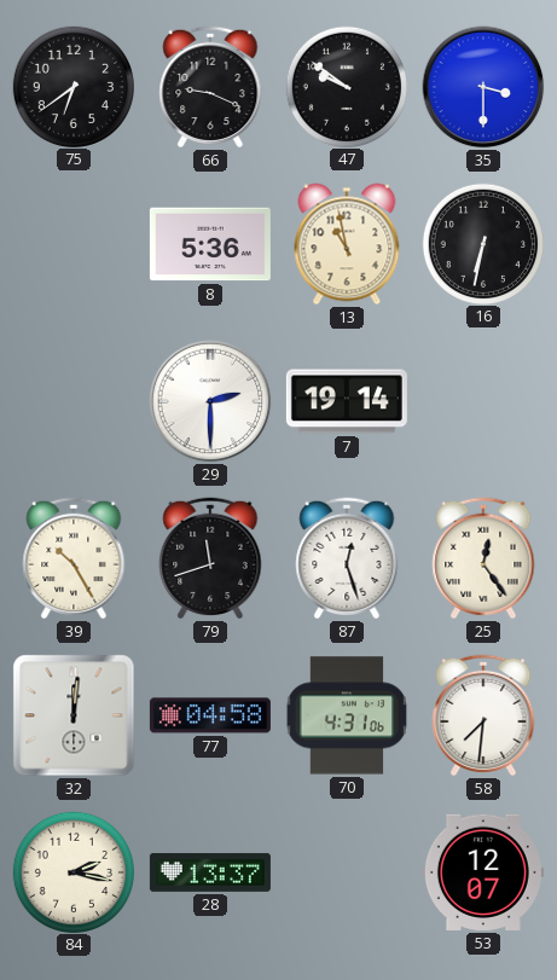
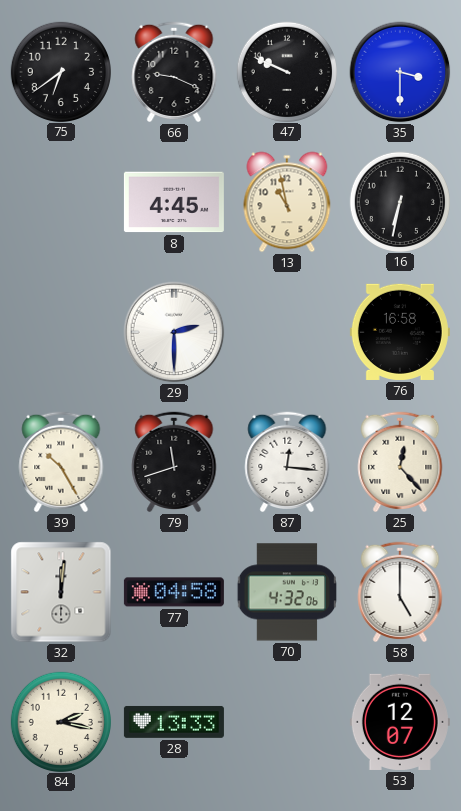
47: 9:51 -> 9:49
8: 5:36 -> 4:45
7: 19:14 -> none
76: none -> 16:58
87: 12:27 -> 12:16
25: 12:24 -> 12:23
70: 4:31 -> 4:32
58: 7:31 -> 5:00
28: 13:37 -> 13:33
